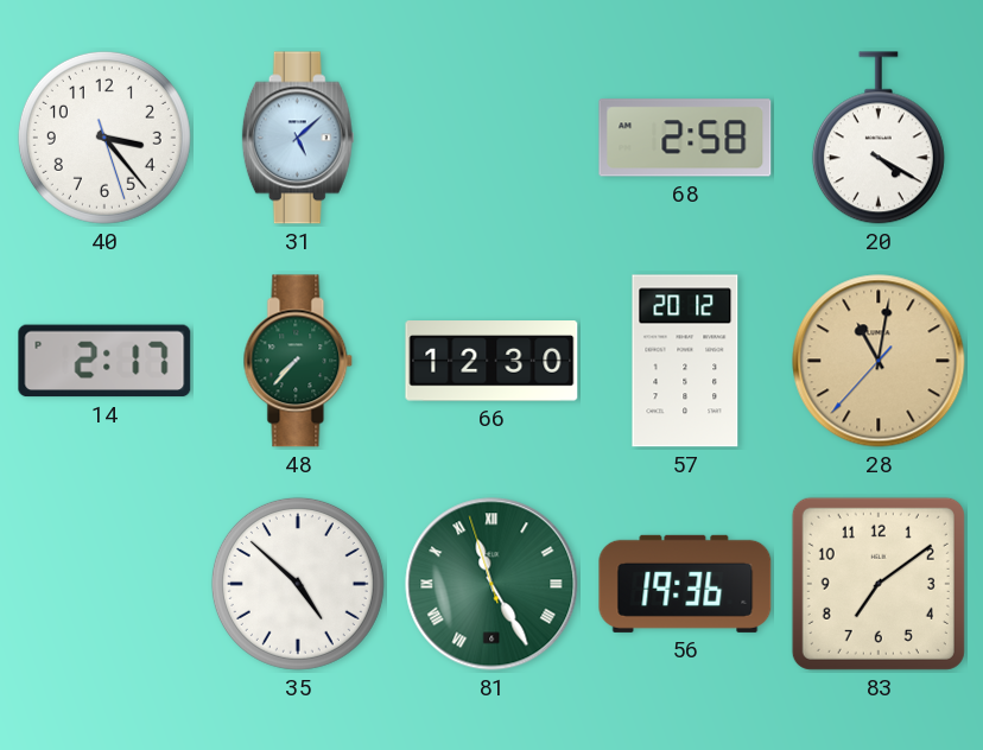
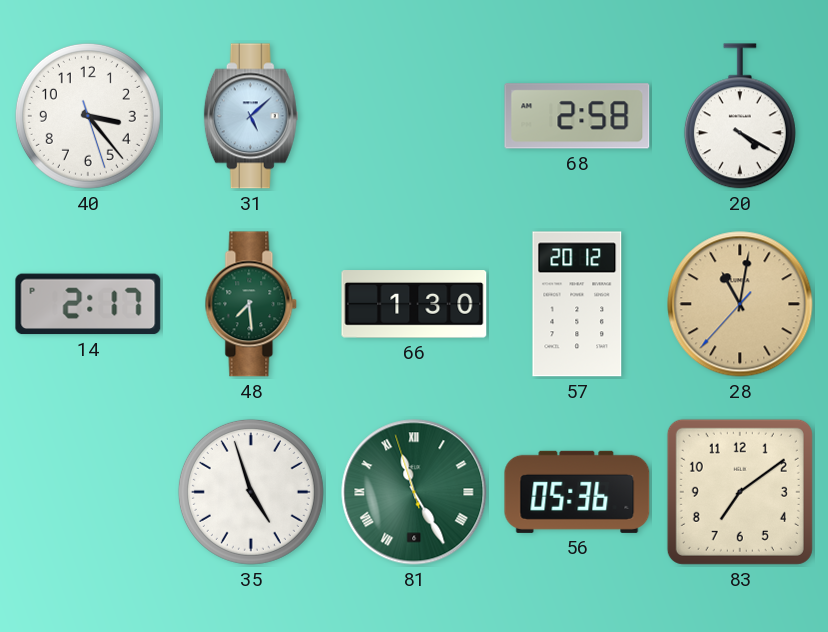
48: 7:37 -> 7:29
66: 12:30 -> 1:30
35: 4:52 -> 4:57
56: 19:36 -> 05:36
